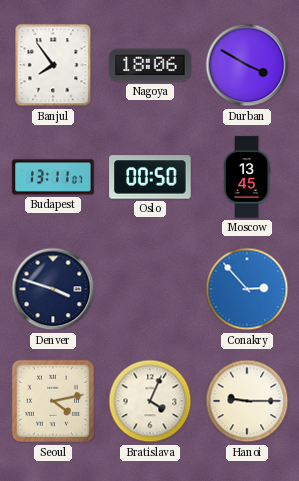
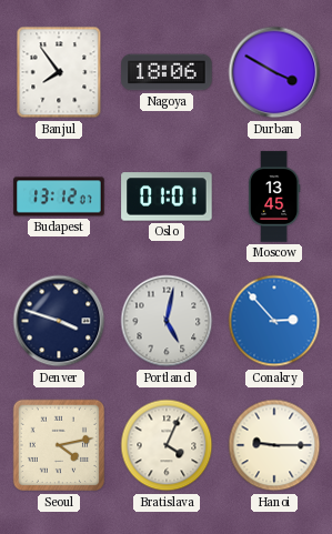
Budapest: 13:11 -> 13:12
Oslo: 00:50 -> 01:01
Portland: none -> 5:02
